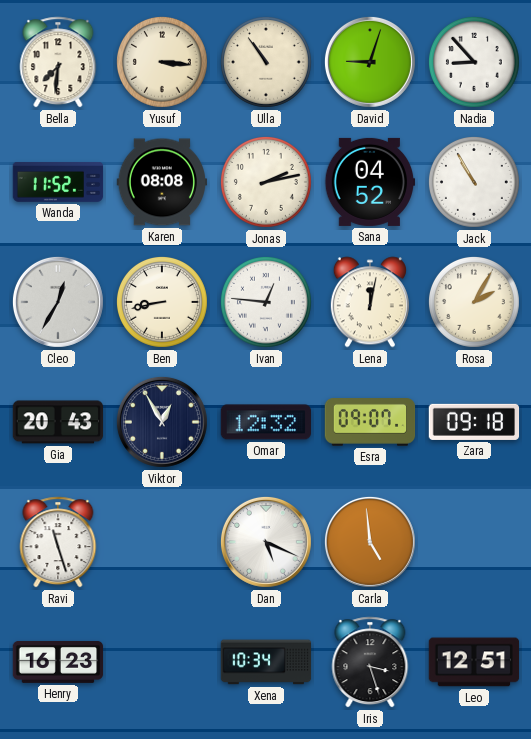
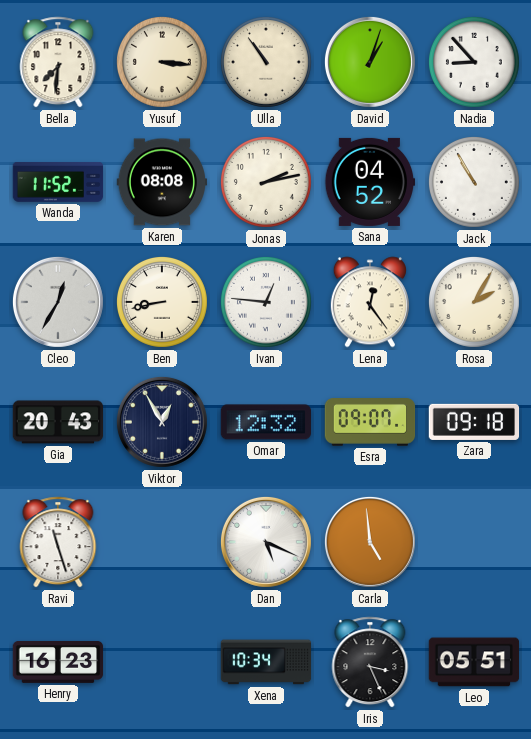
David: 9:03 -> 1:03
Lena: 12:02 -> 12:24
Iris: 3:27 -> 3:26
Leo: 12:51 -> 05:51
